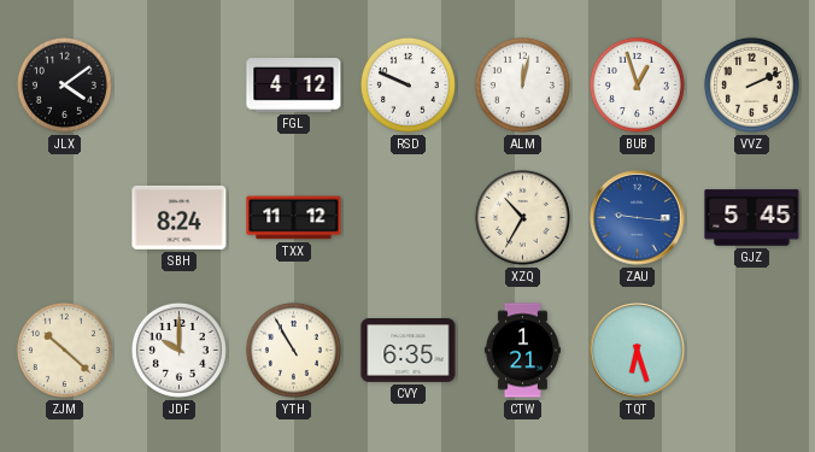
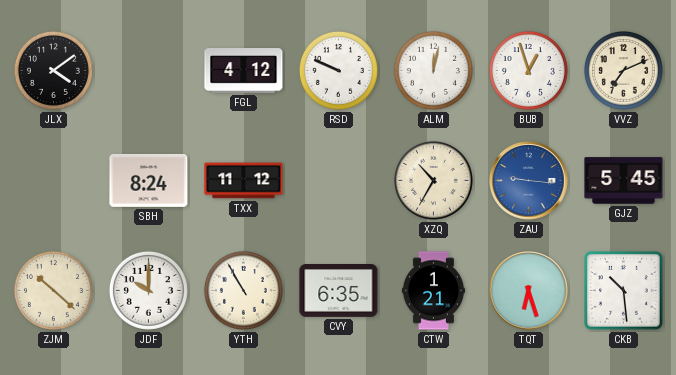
VVZ: 2:11 -> 7:11
CKB: none -> 10:29
